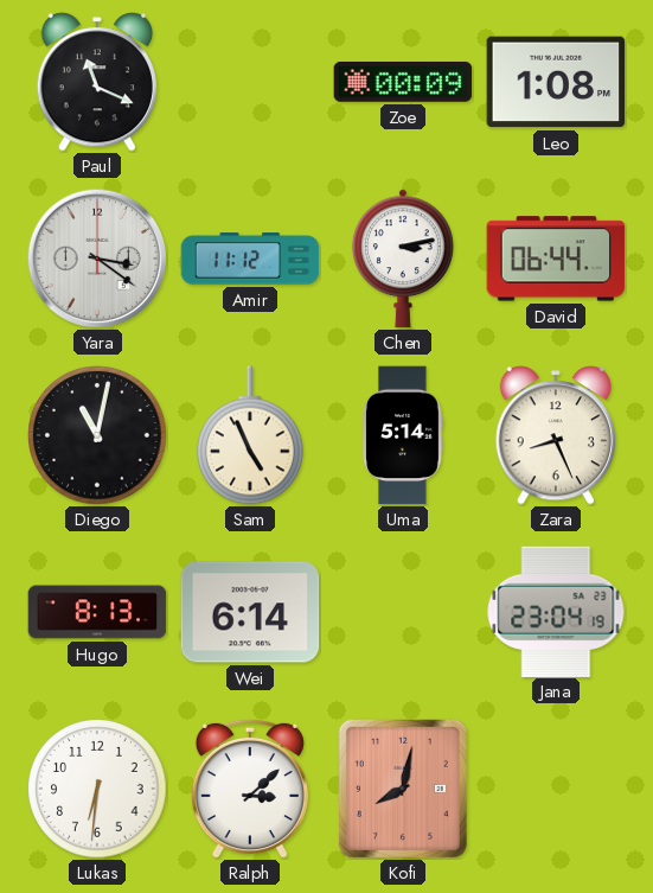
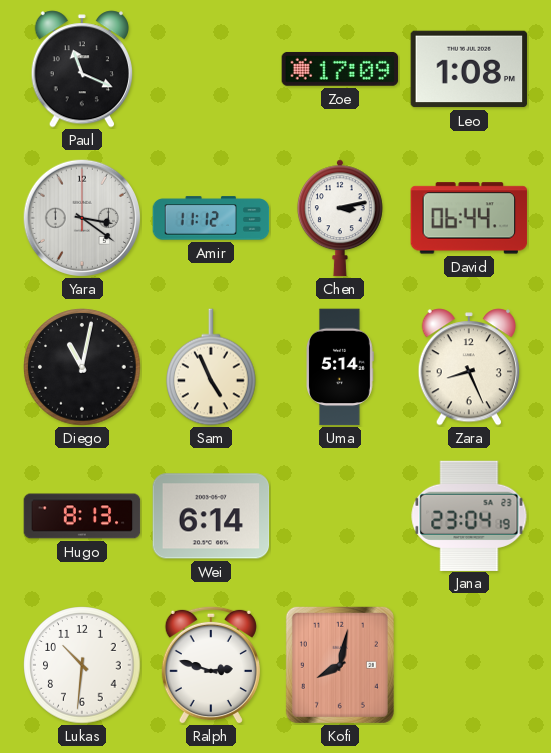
Zoe: 00:09 -> 17:09
Lukas: 6:31 -> 10:31
Ralph: 3:08 -> 2:48
